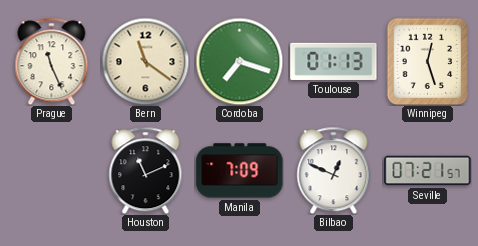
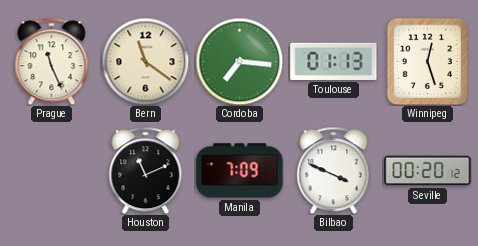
Cordoba: 7:18 -> 7:16
Bilbao: 12:49 -> 3:49
Seville: 07:21 -> 00:20
